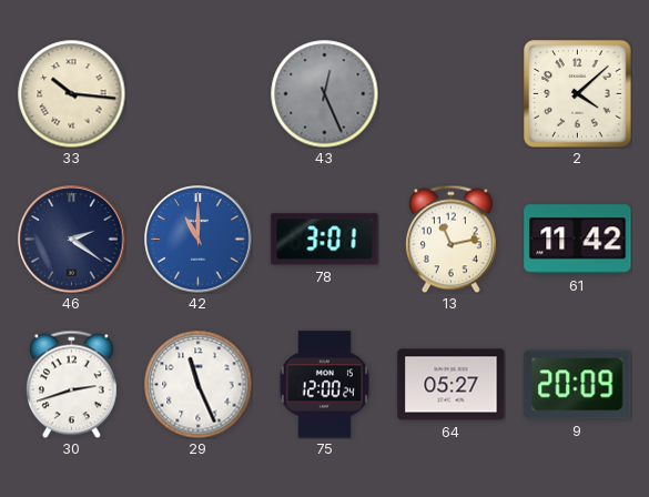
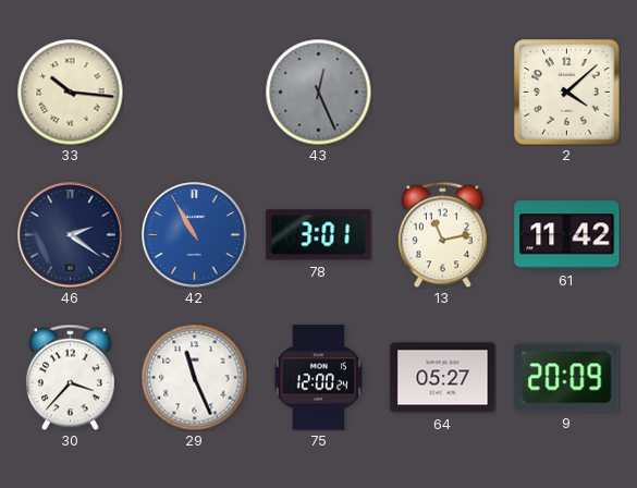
42: 11:00 -> 10:55
30: 2:42 -> 3:37
